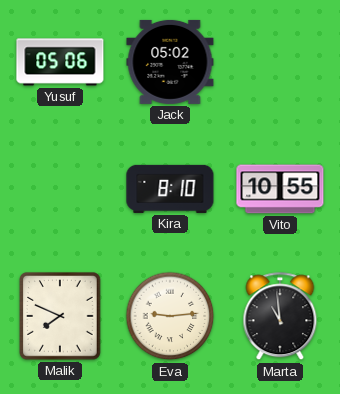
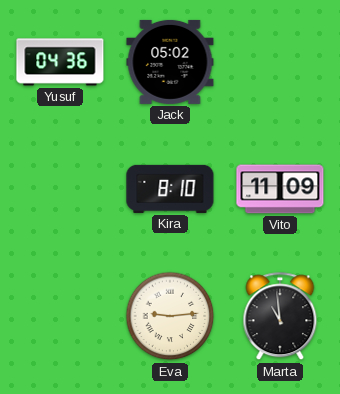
Yusuf: 05:06 -> 04:36
Vito: 10:55 -> 11:09
Malik: 7:49 -> none
